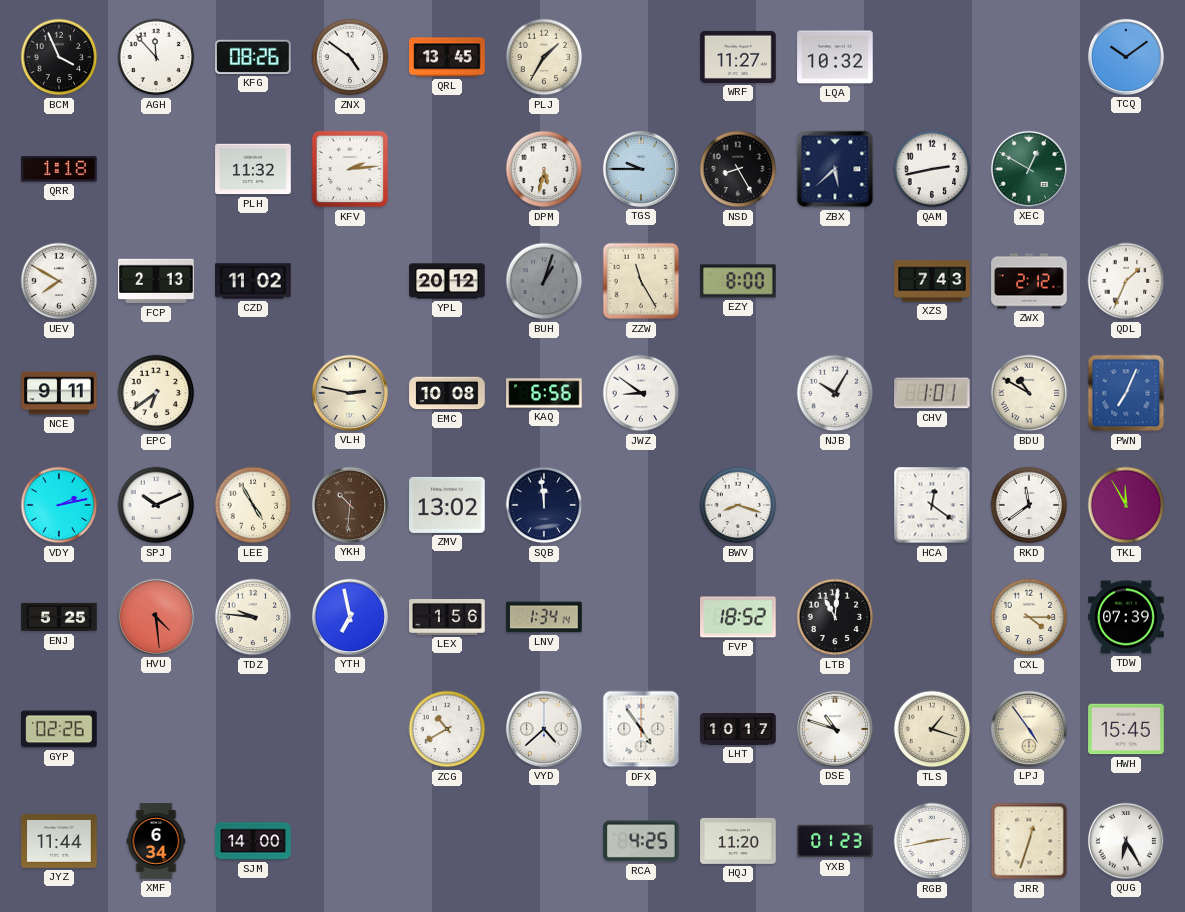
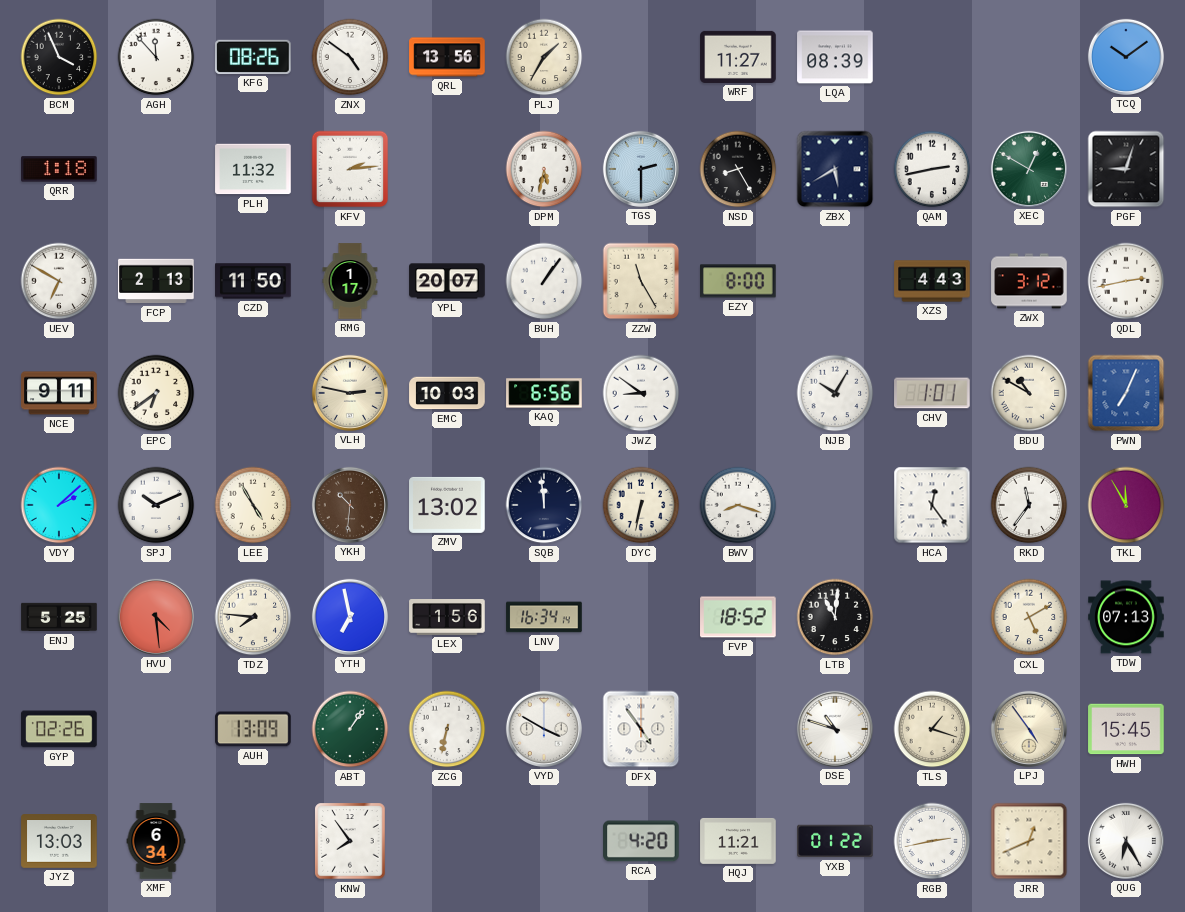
QRL: 13:45 -> 13:56
LQA: 10:32 -> 08:39
TGS: 9:45 -> 2:30
ZBX: 5:38 -> 5:40
PGF: none -> 9:03
UEV: 7:50 -> 6:50
CZD: 11:02 -> 11:50
RMG: none -> 1:17
YPL: 20:12 -> 20:07
BUH: 1:03 -> 1:06
BUH dial: grey -> white
XZS: 7:43 -> 4:43
ZWX: 2:12 -> 3:12
QDL: 1:34 -> 2:43
EMC: 10:08 -> 10:03
VDY: 2:13 -> 2:08
DYC: none -> 6:32
HCA: 12:21 -> 12:24
RKD: 11:39 -> 11:36
TDZ: 9:46 -> 7:46
LNV: 1:34 -> 16:34
CXL: 4:15 -> 5:10
TDW: 07:39 -> 07:13
AUH: none -> 13:09
ABT: none -> 1:06
ZCG: 10:40 -> 6:32
VYD: 4:38 -> 3:50
LHT: 10:17 -> none
JYZ: 11:44 -> 13:03
SJM: 14:00 -> none
KNW: none -> 7:54
RCA: 4:25 -> 4:20
HQJ: 11:20 -> 11:21
YXB: 01:23 -> 01:22
JRR: 12:33 -> 12:41
